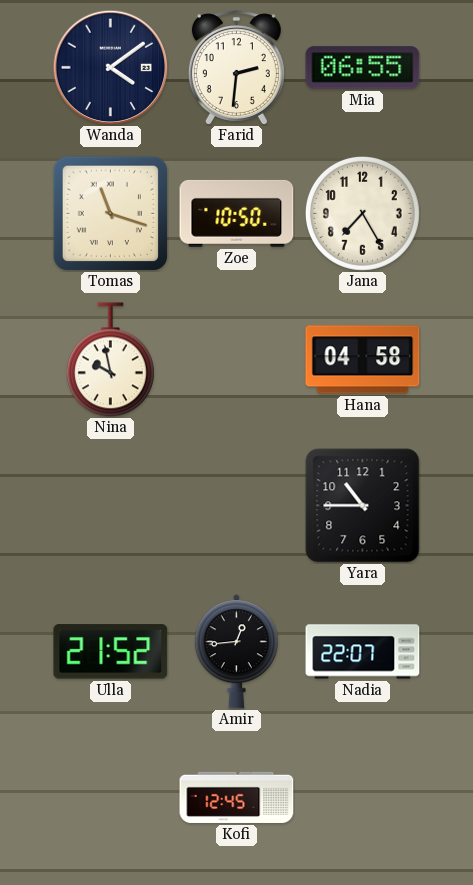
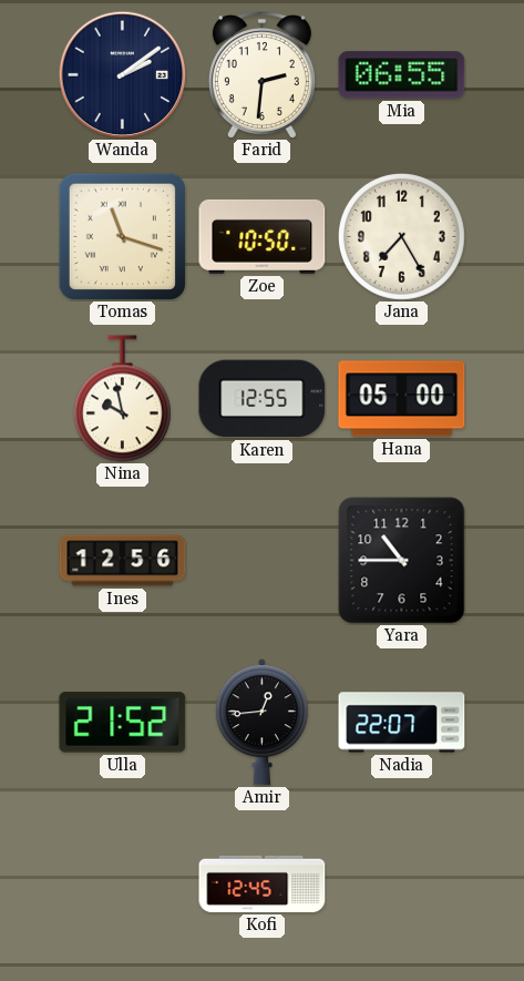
Wanda: 4:09 -> 2:09
Karen: none -> 12:55
Hana: 04:58 -> 05:00
Ines: none -> 12:56
